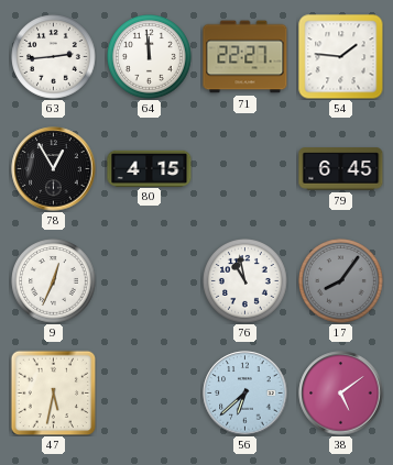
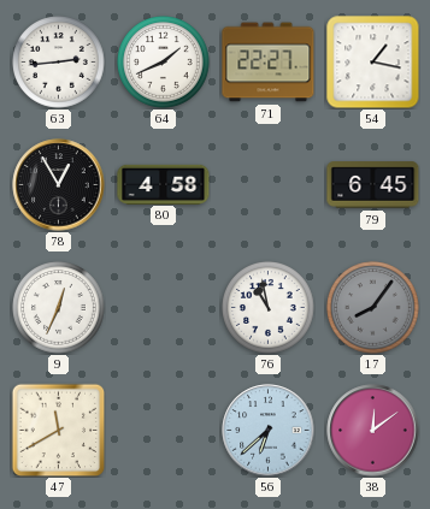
64: 11:59 -> 1:41
54: 1:46 -> 1:17
80: 4:15 -> 4:58
47: 5:32 -> 11:40
38: 5:09 -> 12:09
